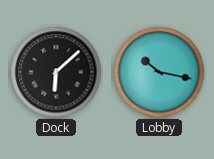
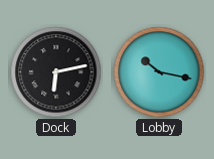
Dock: 6:08 -> 6:13
